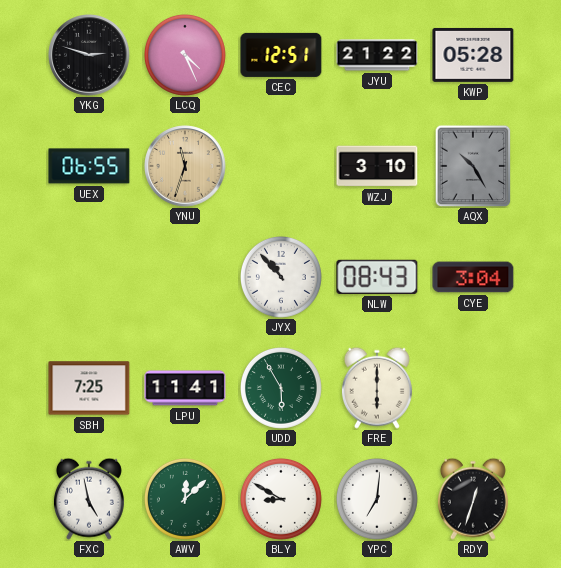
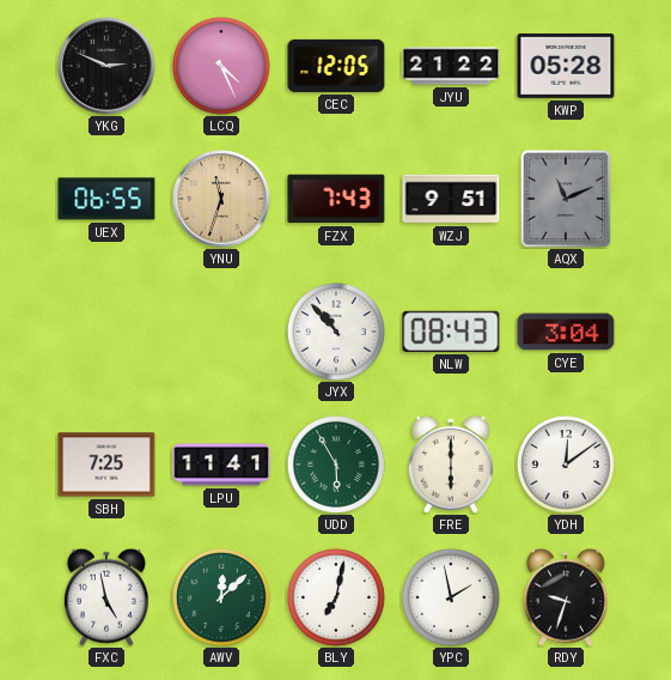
YKG: 2:48 -> 2:49
CEC: 12:51 -> 12:05
FZX: none -> 7:43
WZJ: 3:10 -> 9:51
AQX: 10:25 -> 11:11
YDH: none -> 12:09
BLY: 8:50 -> 7:02
YPC: 7:01 -> 1:58
RDY: 12:33 -> 9:33
